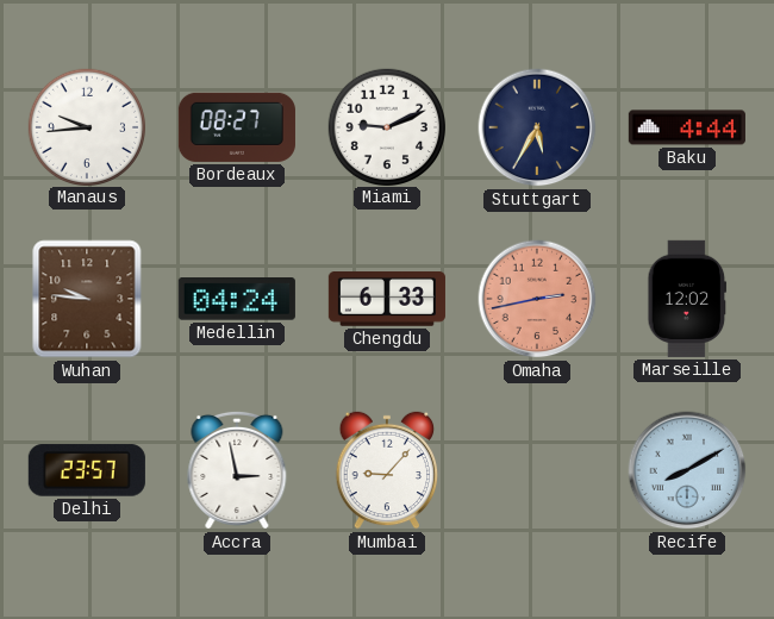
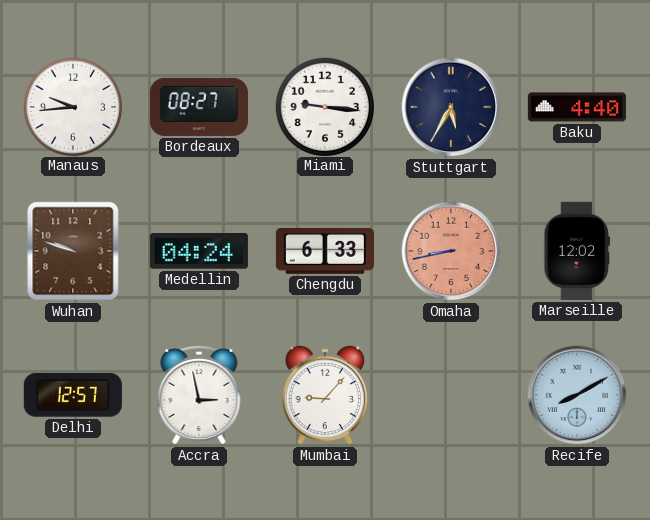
Miami: 9:11 -> 9:16
Baku: 4:44 -> 4:40
Wuhan: 9:46 -> 9:48
Omaha: 2:43 -> 8:43
Delhi: 23:57 -> 12:57
